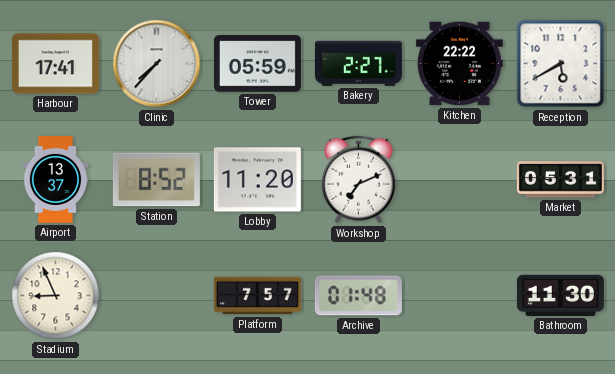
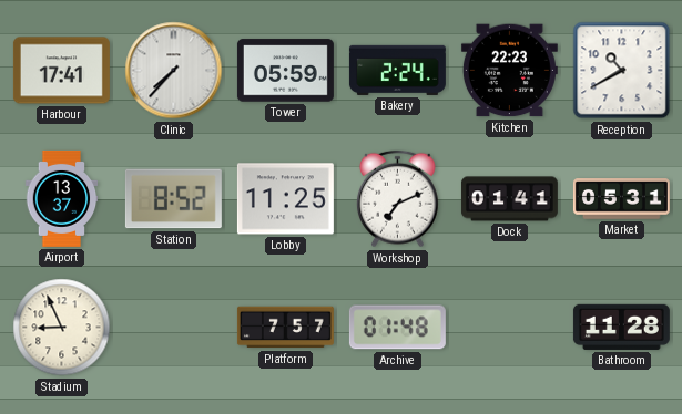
Bakery: 2:27 -> 2:24
Kitchen: 22:22 -> 22:23
Reception: 5:40 -> 10:40
Lobby: 11:20 -> 11:25
Dock: none -> 01:41
Bathroom: 11:30 -> 11:28
